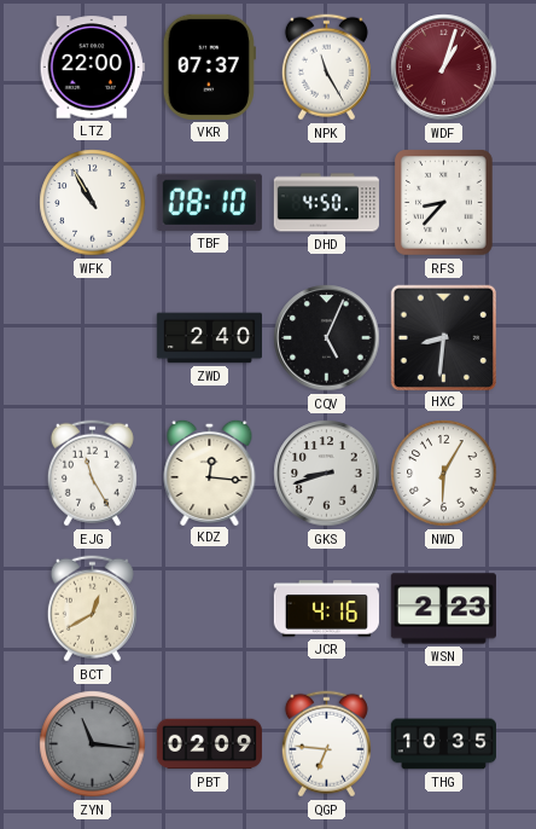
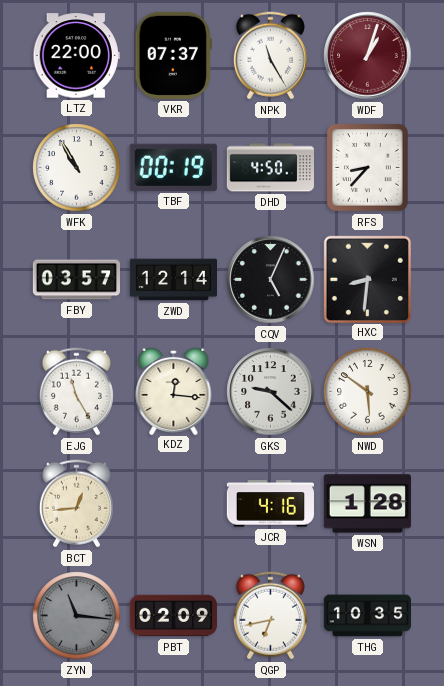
TBF: 08:10 -> 00:19
FBY: none -> 03:57
ZWD: 2:40 -> 12:14
GKS: 8:42 -> 9:22
NWD: 6:05 -> 5:51
BCT: 12:40 -> 12:44
WSN: 2:23 -> 1:28
QGP: 6:46 -> 6:43
